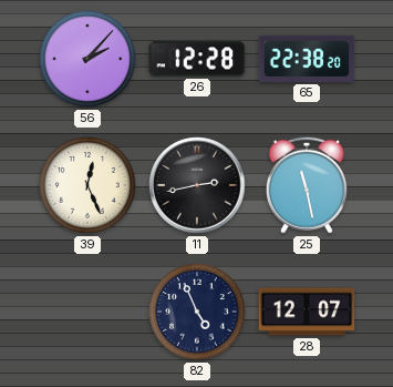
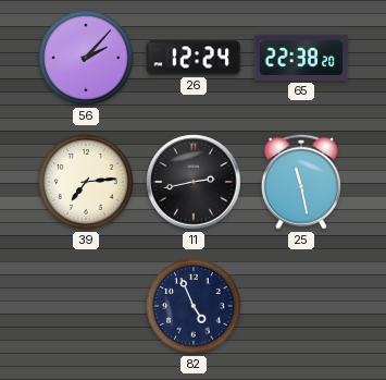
26: 12:28 -> 12:24
39: 12:26 -> 7:14
28: 12:07 -> none
